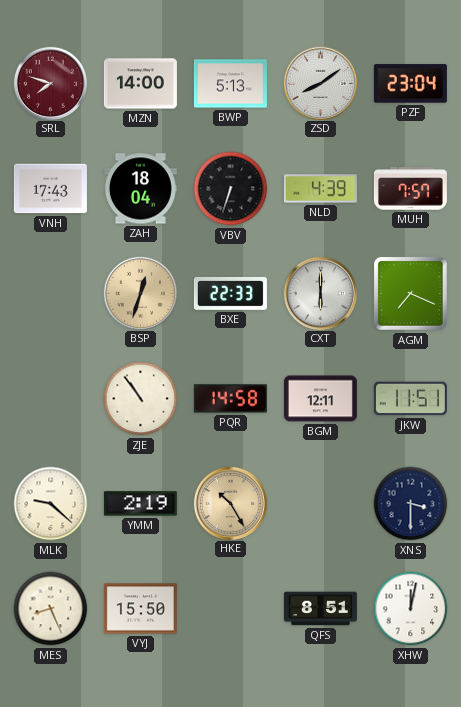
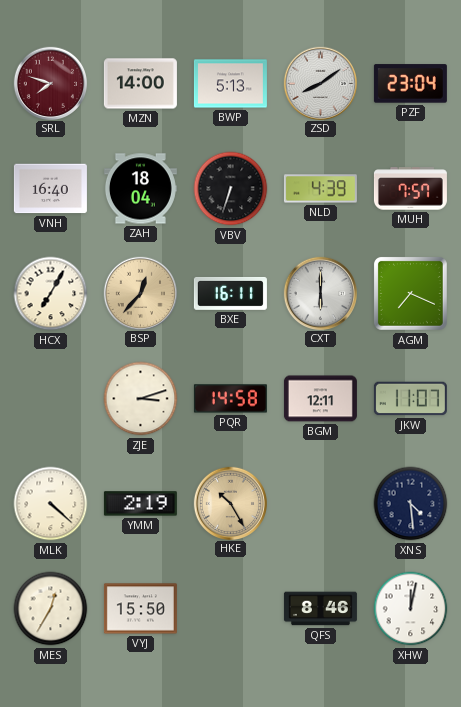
VNH: 17:43 -> 16:40
HCX: none -> 7:05
BSP: 12:33 -> 12:37
BXE: 22:33 -> 16:11
ZJE: 10:54 -> 3:12
JKW: 11:51 -> 11:07
MLK: 9:22 -> 4:22
XNS: 3:30 -> 4:29
MES: 8:26 -> 12:35
QFS: 8:51 -> 8:46
